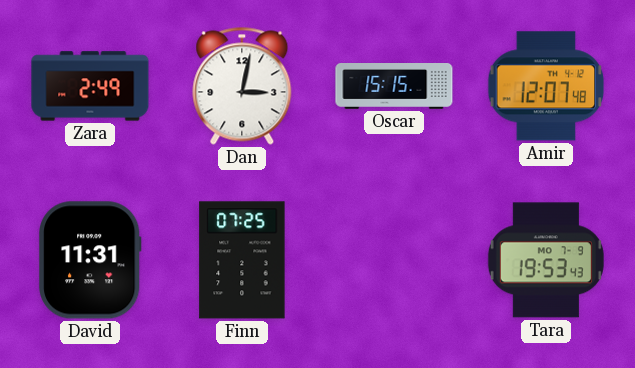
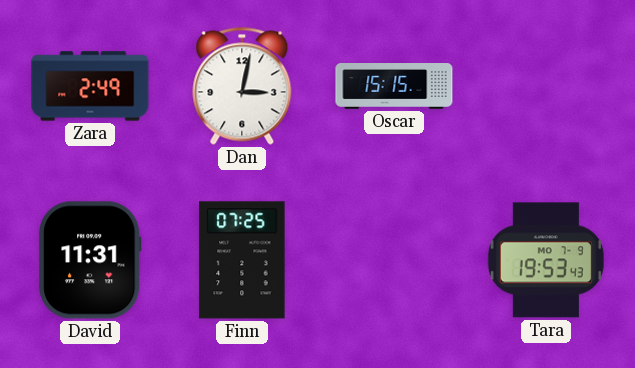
Amir: 12:07 -> none
